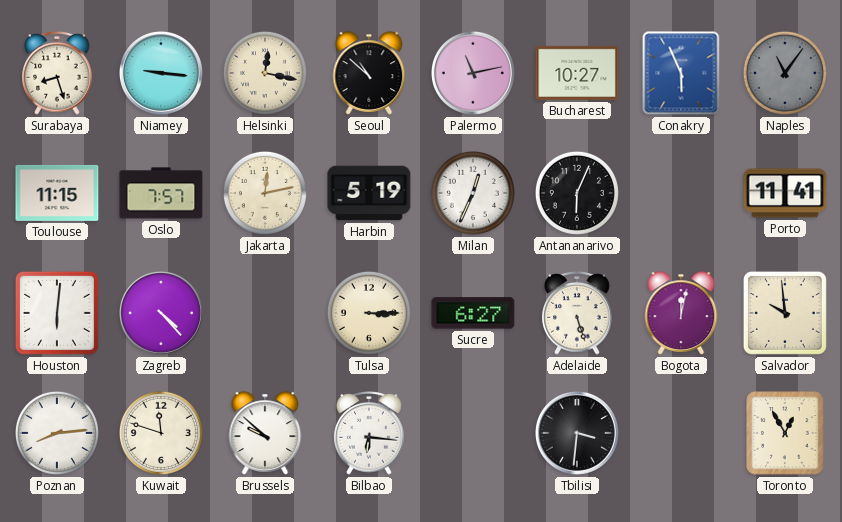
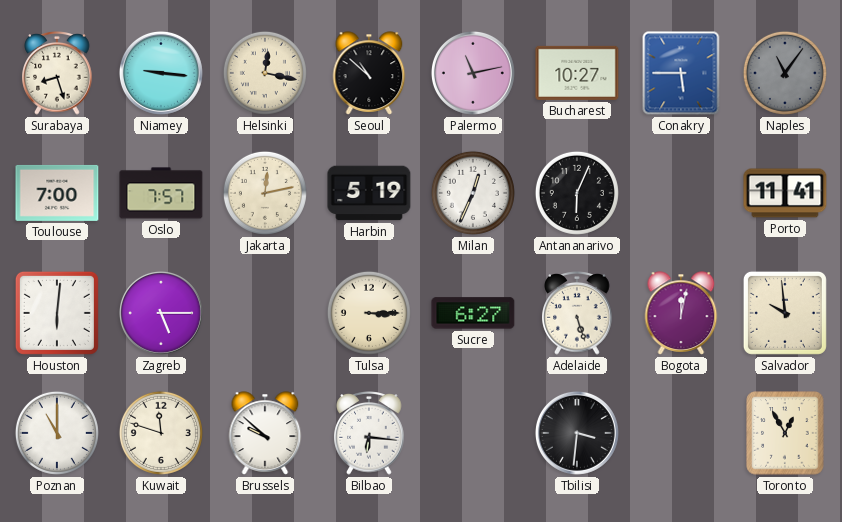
Conakry: 5:56 -> 5:45
Toulouse: 11:15 -> 7:00
Zagreb: 4:23 -> 5:15
Poznan: 8:14 -> 11:00
